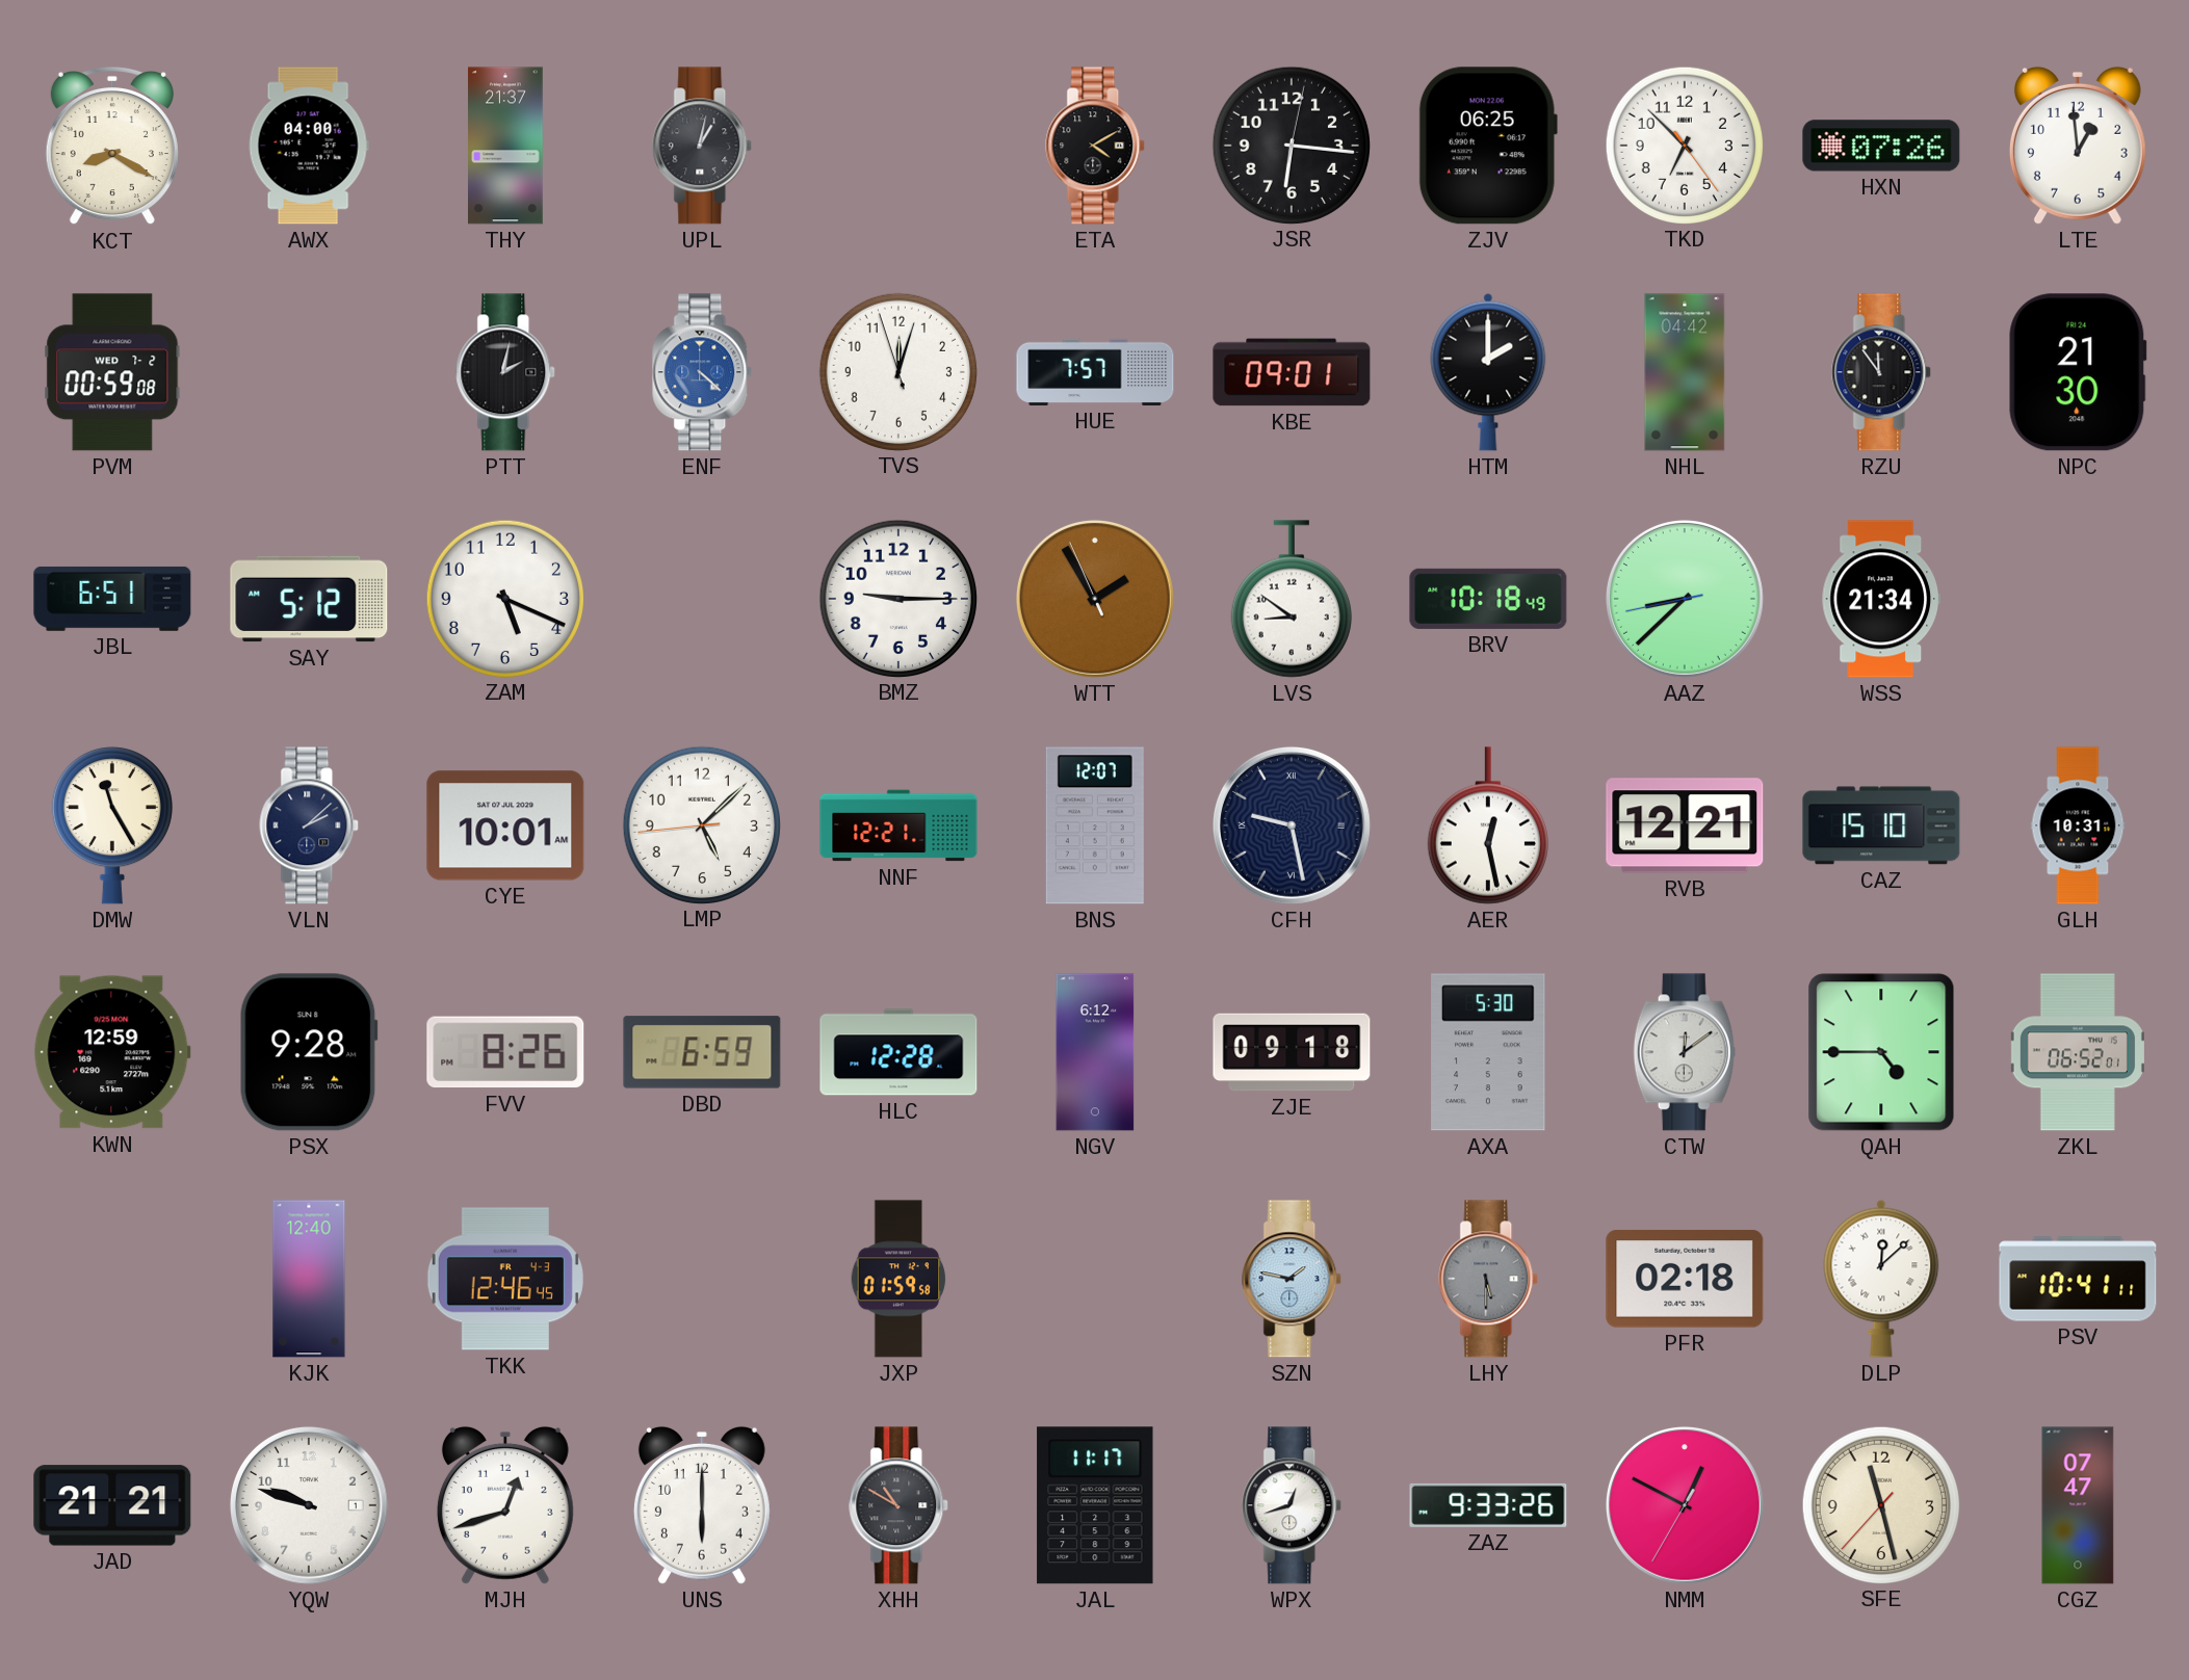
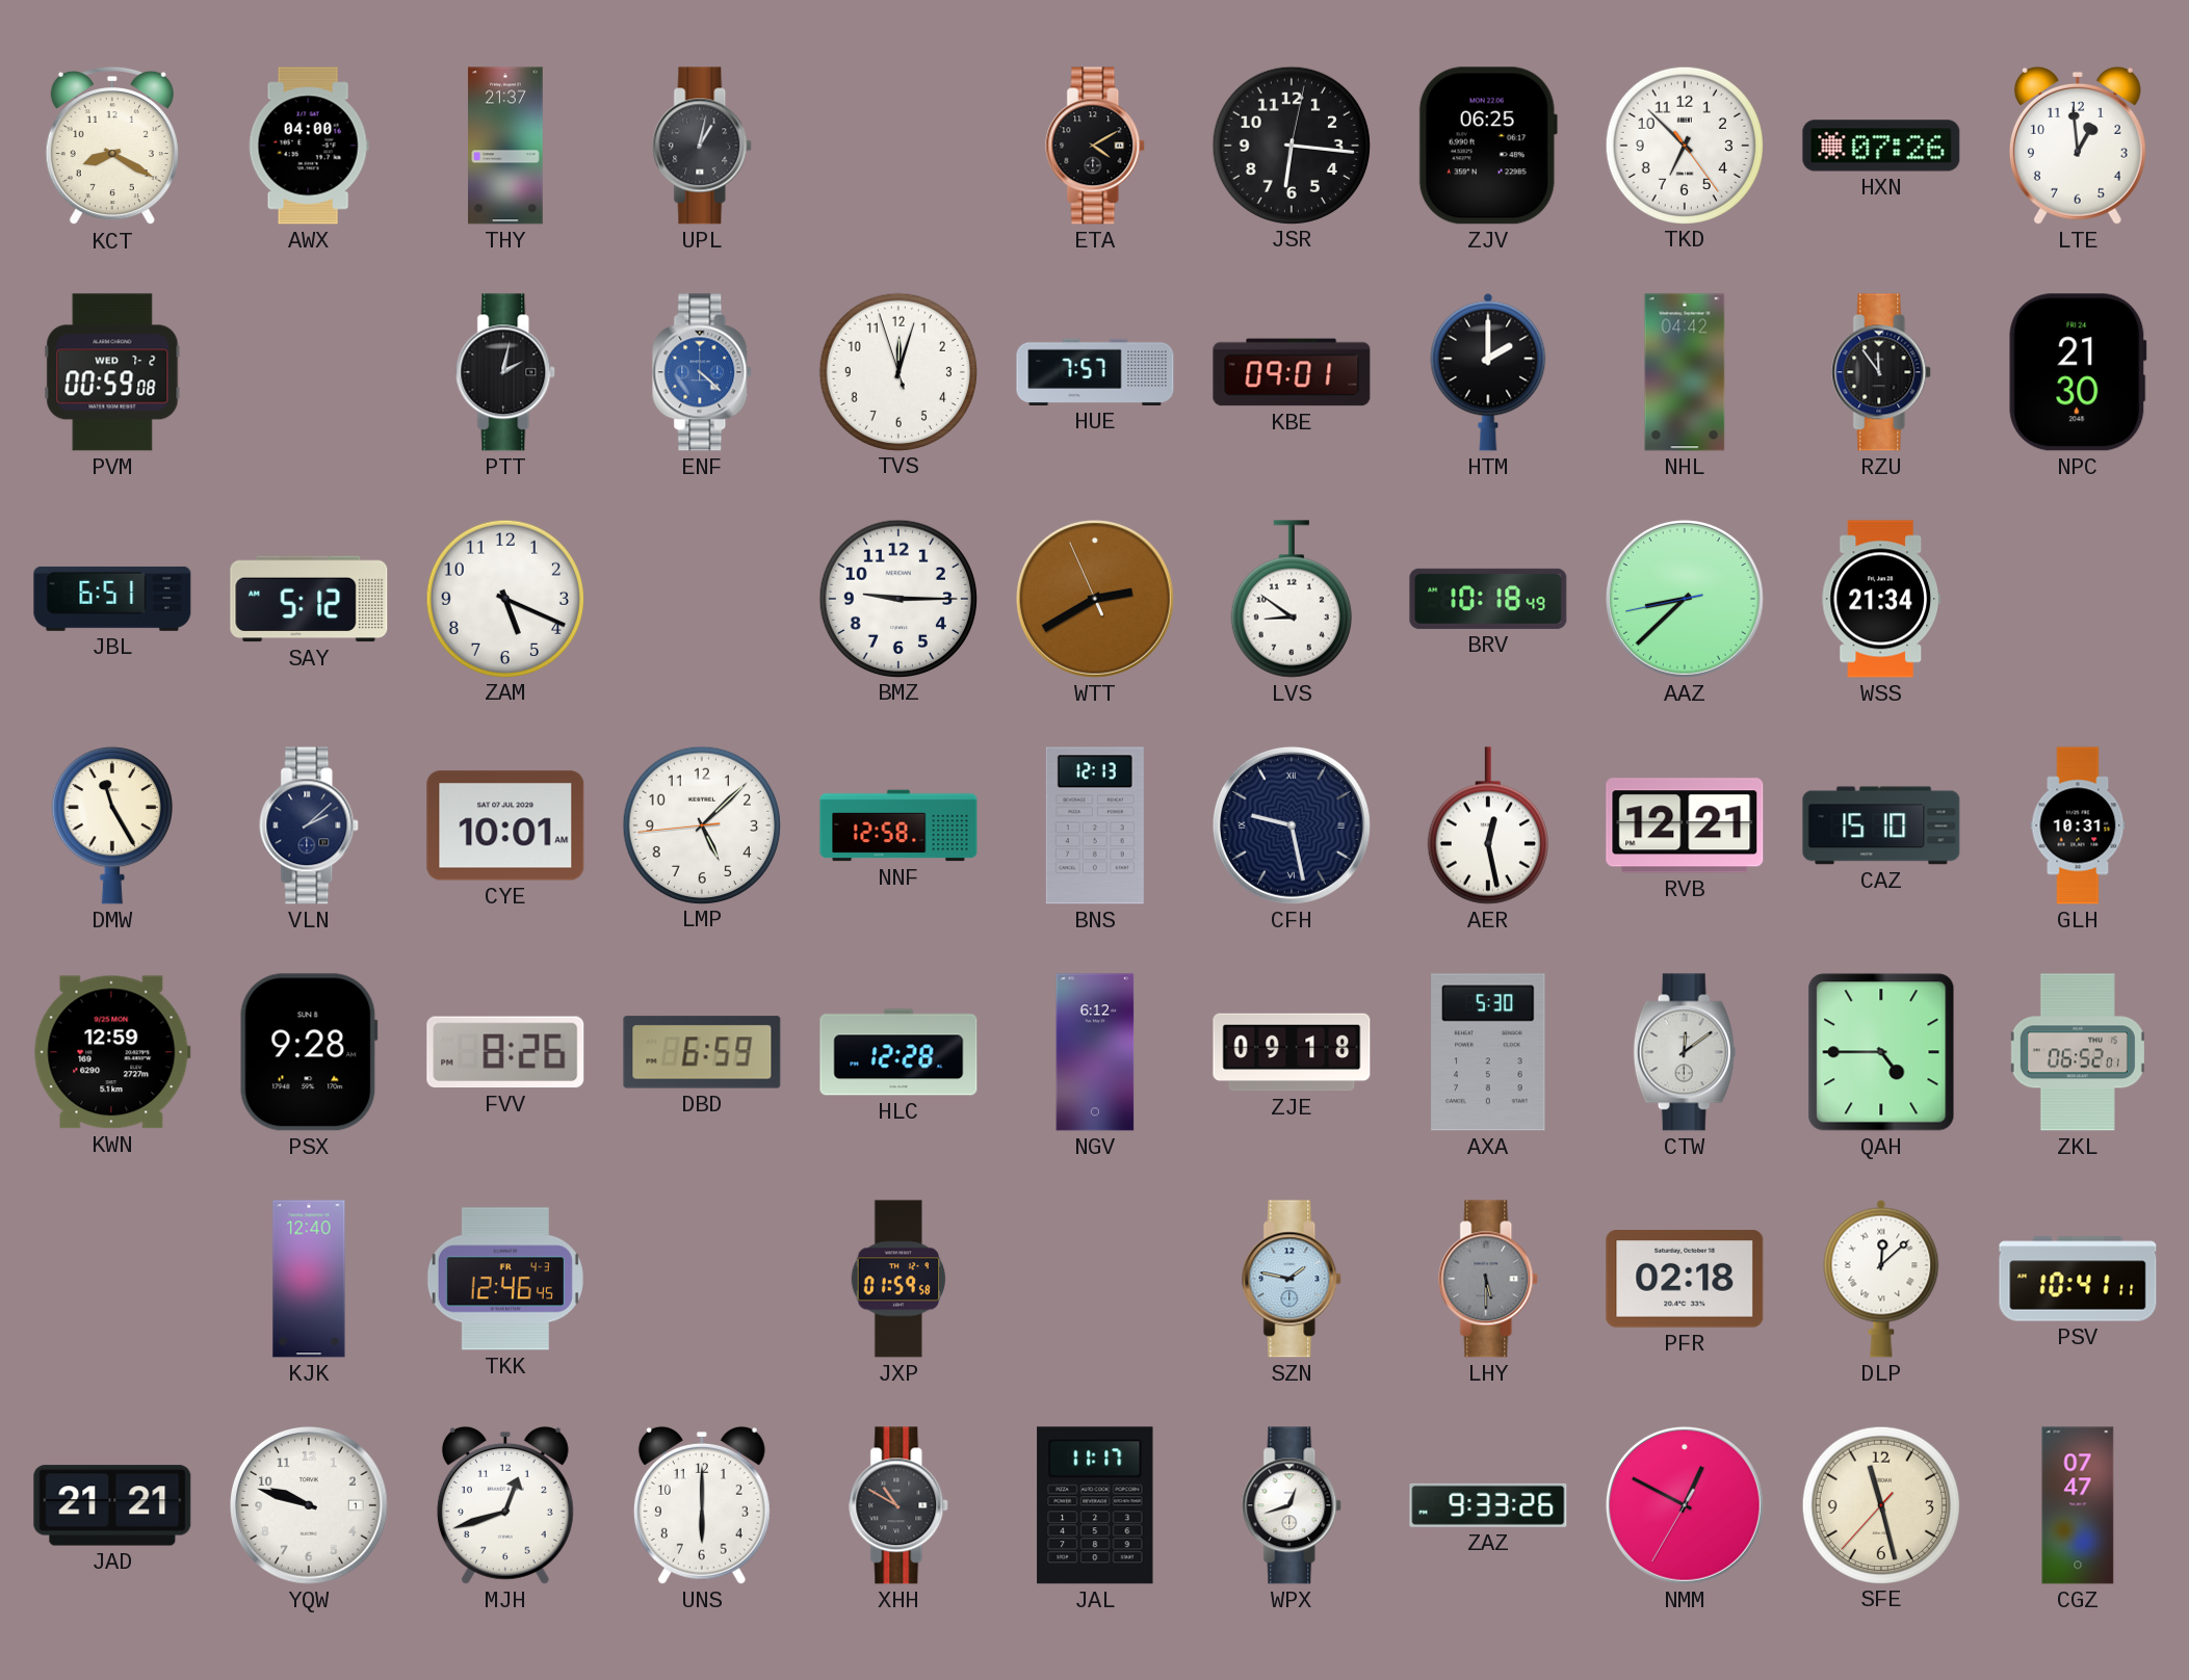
WTT: 1:54 -> 2:39
NNF: 12:21 -> 12:58
BNS: 12:07 -> 12:13
